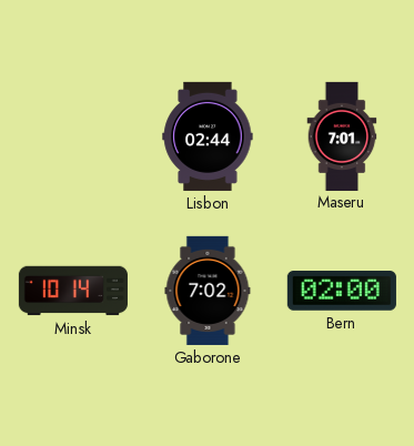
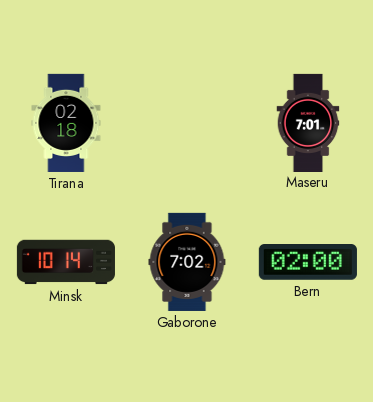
Tirana: none -> 02:18
Lisbon: 02:44 -> none
